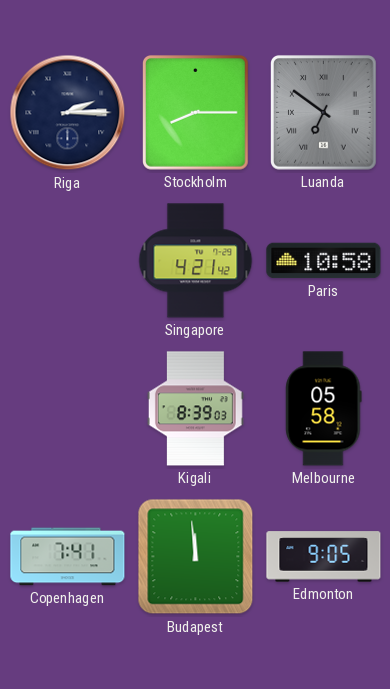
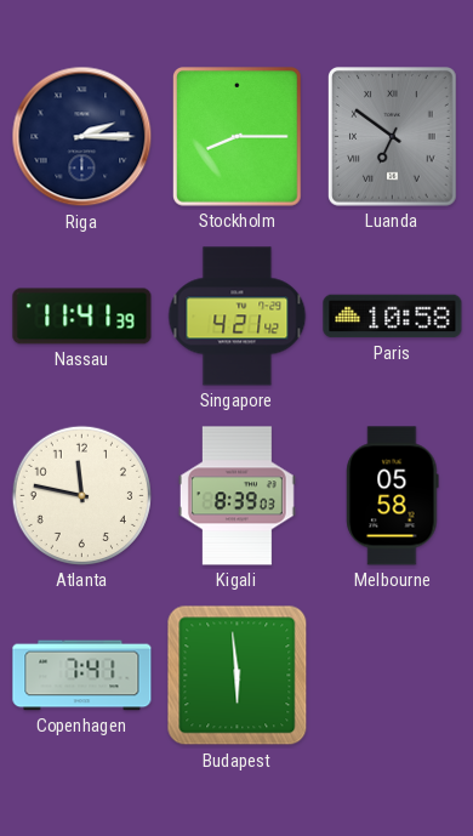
Nassau: none -> 11:41
Atlanta: none -> 11:47
Budapest: 11:59 -> 5:59
Edmonton: 9:05 -> none
